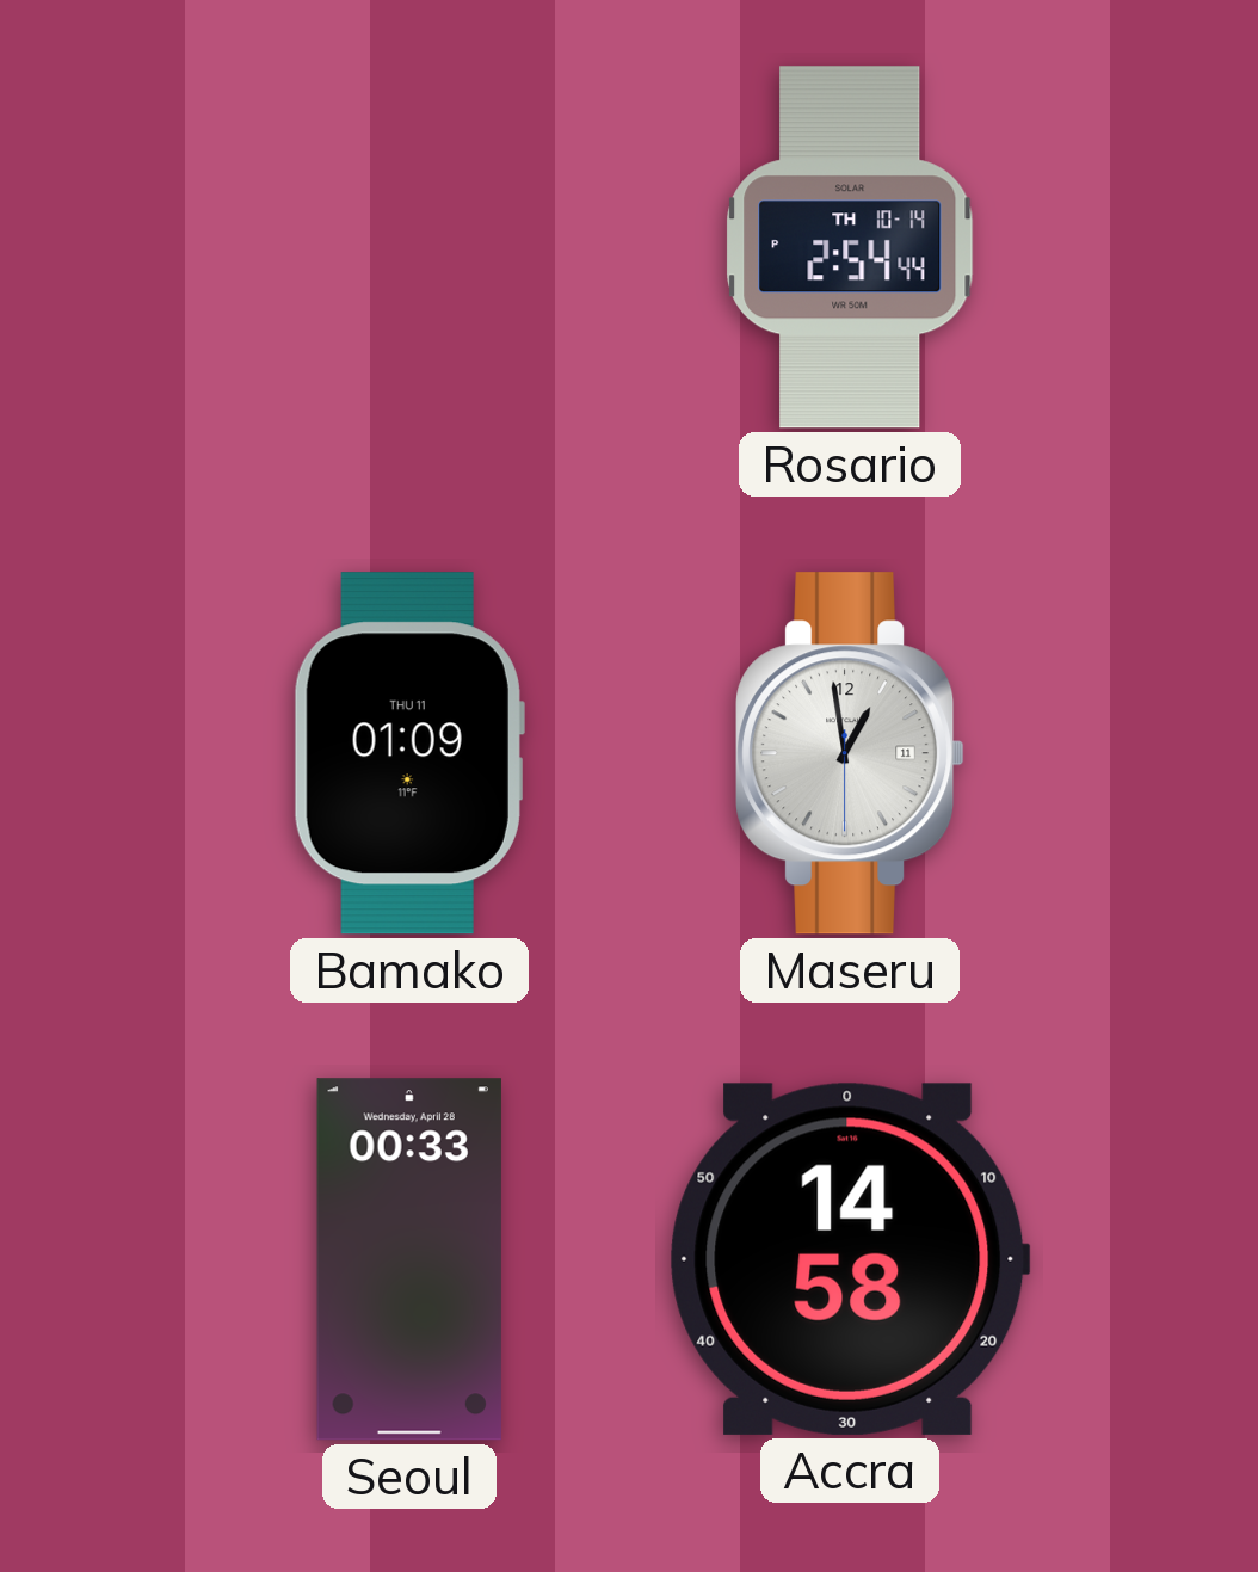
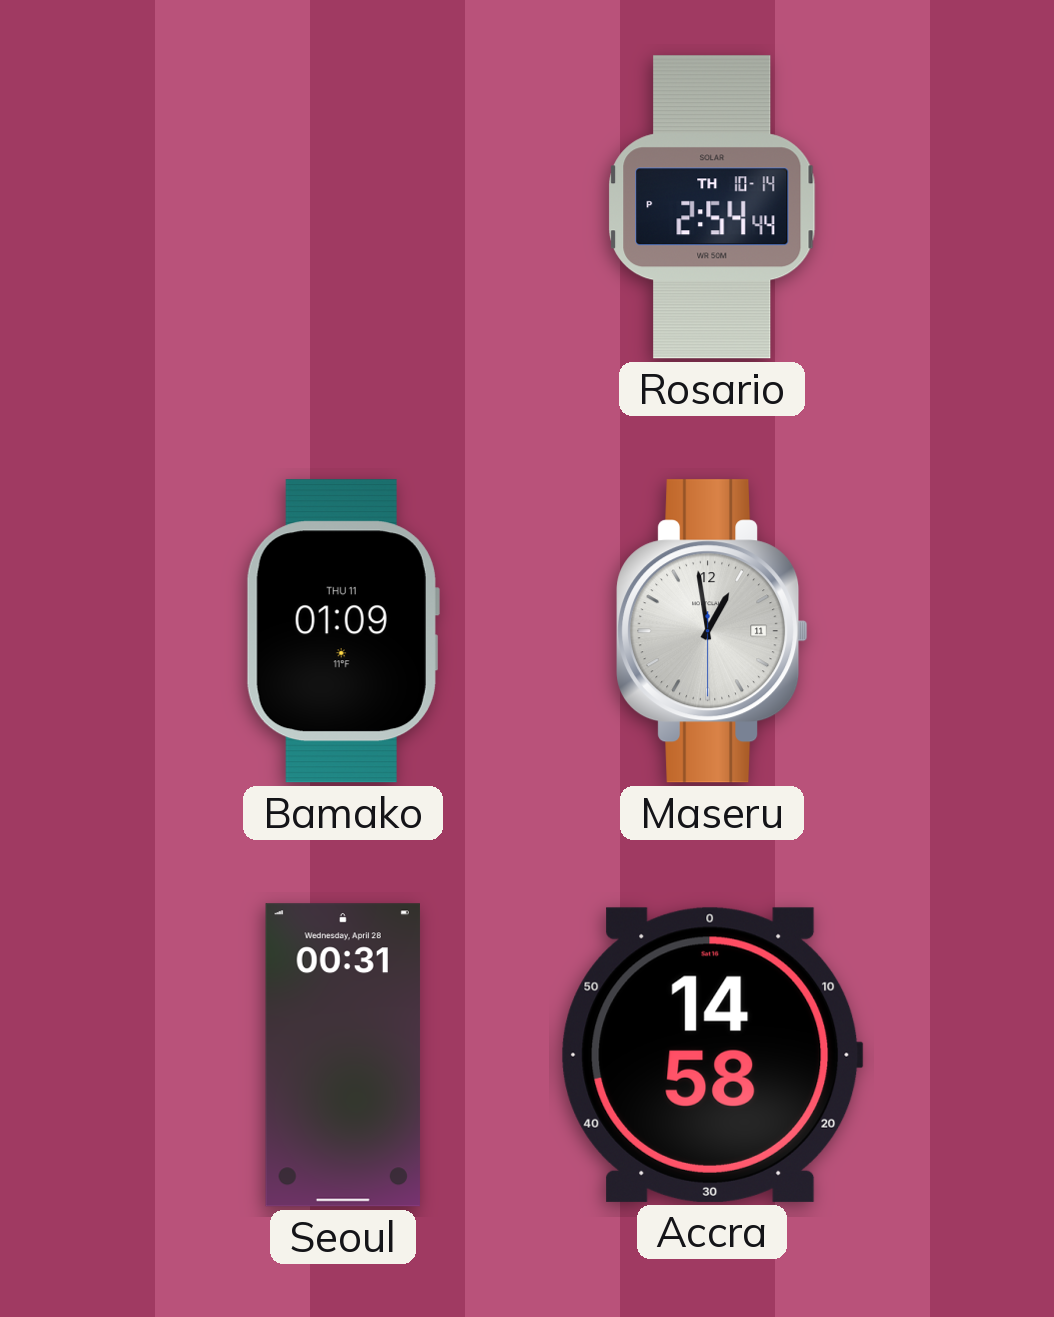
Seoul: 00:33 -> 00:31
